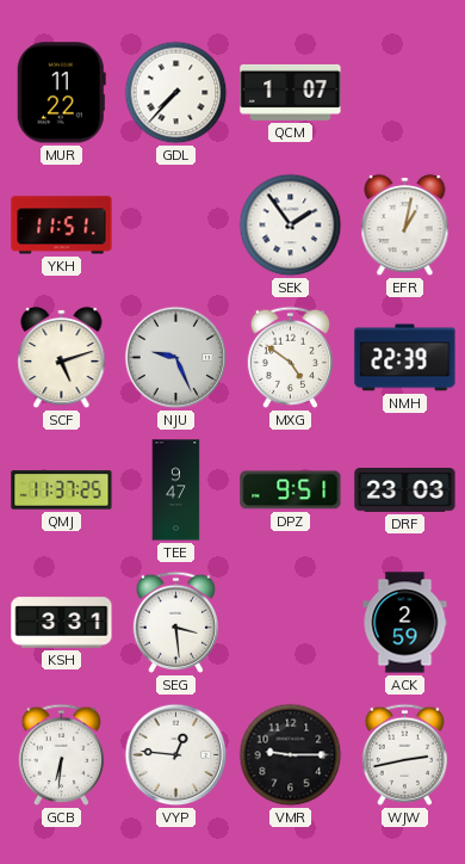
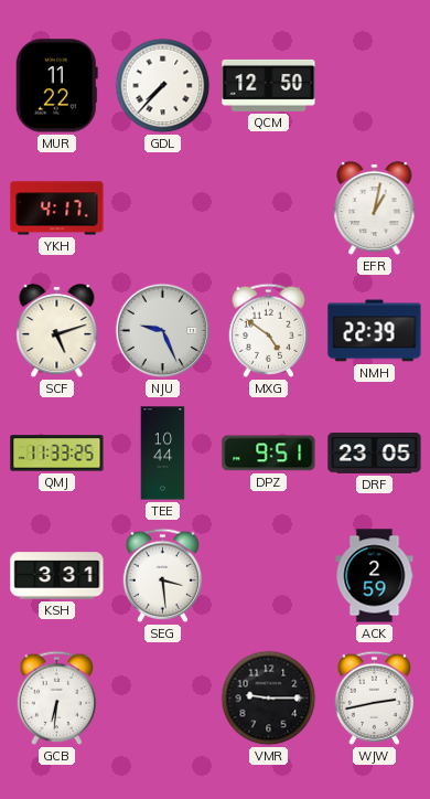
QCM: 1:07 -> 12:50
YKH: 11:51 -> 4:17
SEK: 1:54 -> none
QMJ: 11:37 -> 11:33
TEE: 9:47 -> 10:44
DRF: 23:03 -> 23:05
VYP: 12:46 -> none
